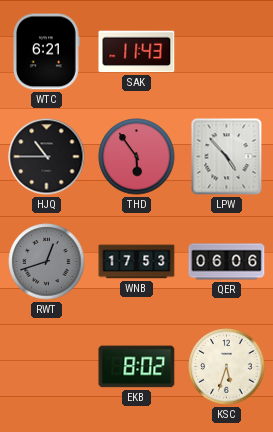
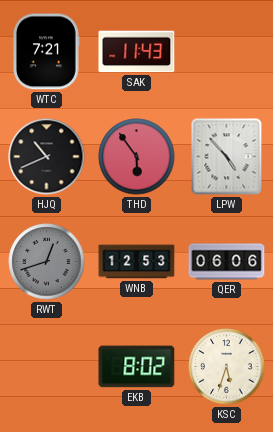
WTC: 6:21 -> 7:21
HJQ: 10:45 -> 10:41
WNB: 17:53 -> 12:53
